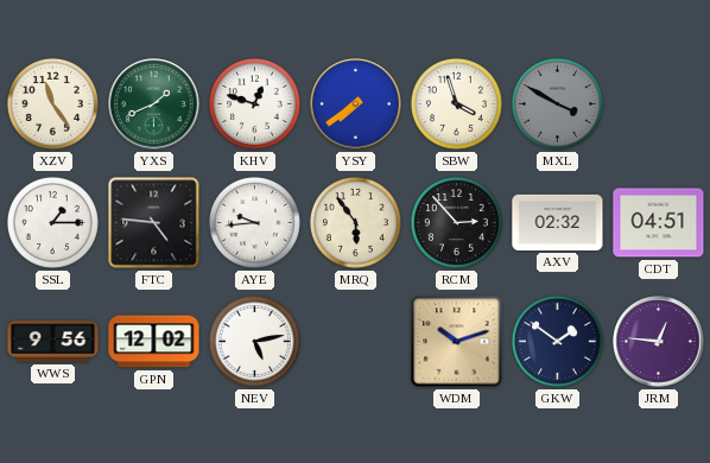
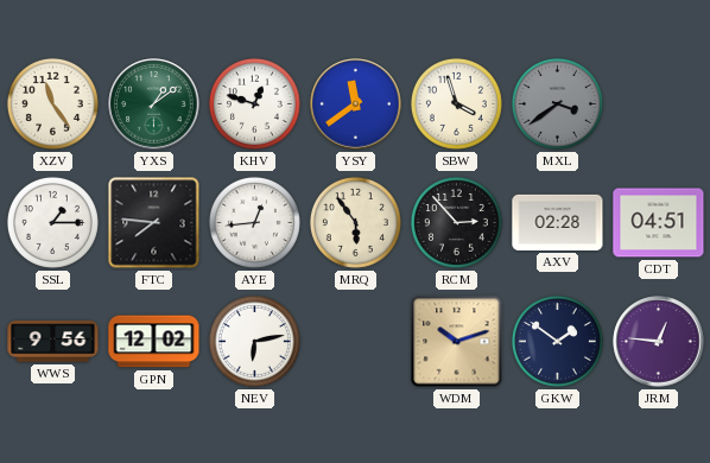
YXS: 1:41 -> 1:09
YSY: 7:39 -> 11:39
MXL: 3:50 -> 3:39
FTC: 4:46 -> 7:46
AYE: 9:44 -> 12:44
AXV: 02:32 -> 02:28
NEV: 5:13 -> 6:13
